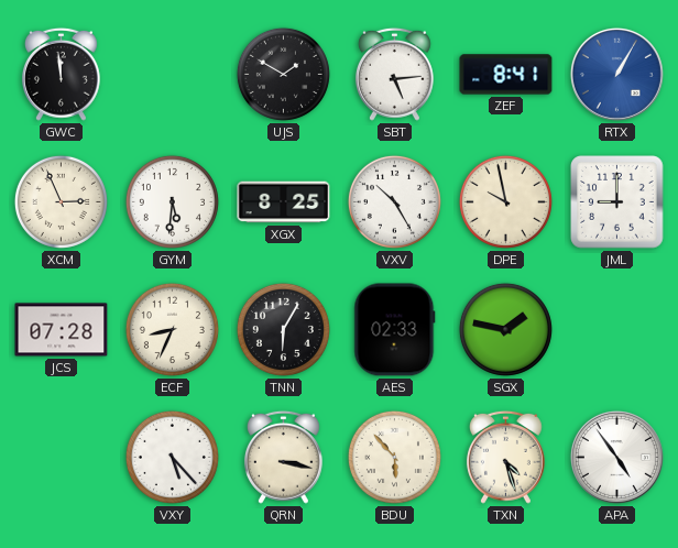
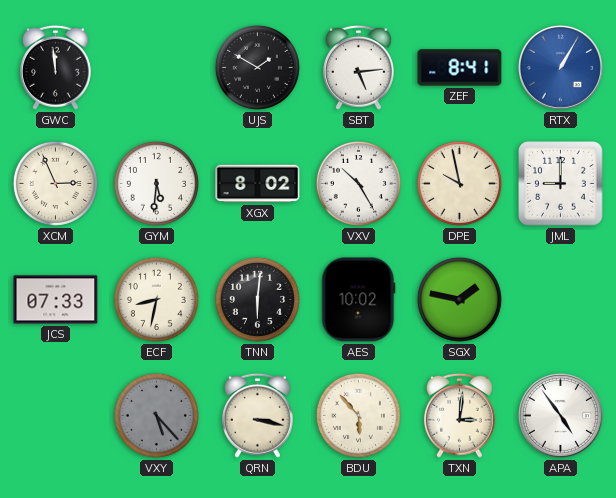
XGX: 8:25 -> 8:02
JCS: 07:28 -> 07:33
ECF: 8:34 -> 8:32
TNN: 6:05 -> 6:01
AES: 02:33 -> 10:02
VXY dial: white -> grey
TXN: 4:27 -> 3:01
